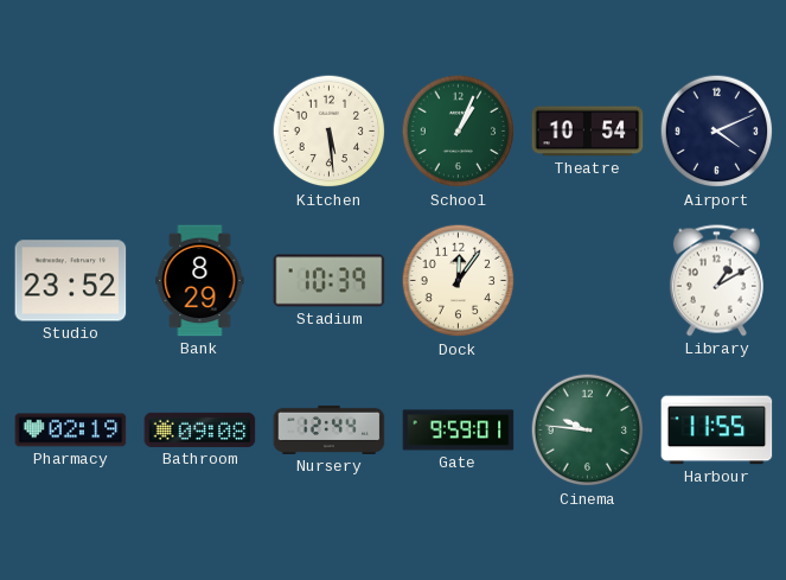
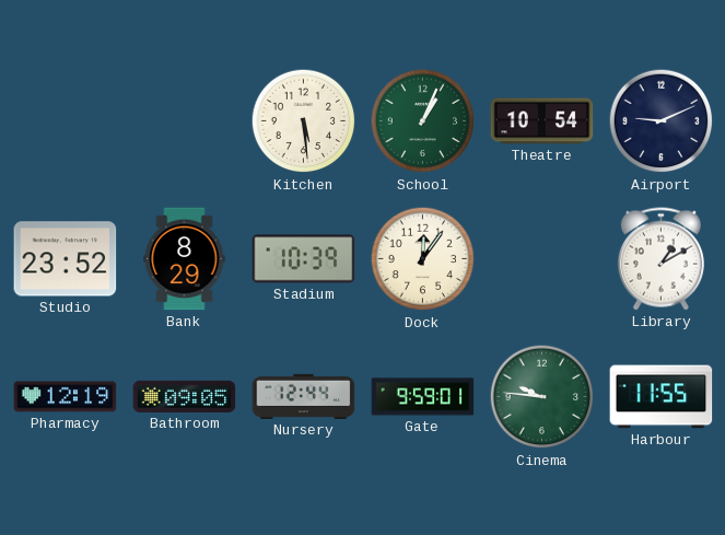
Airport: 4:11 -> 9:11
Pharmacy: 02:19 -> 12:19
Bathroom: 09:08 -> 09:05
